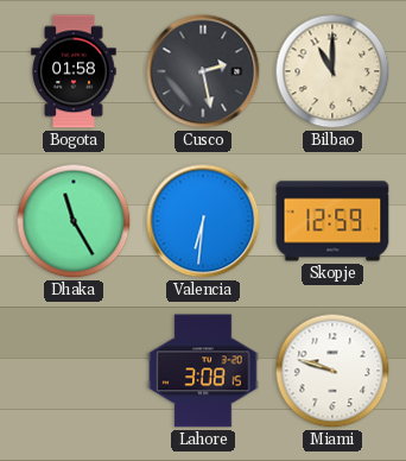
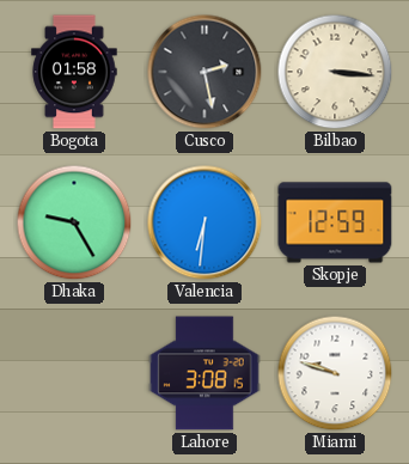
Bilbao: 11:00 -> 3:16
Dhaka: 11:25 -> 9:25
